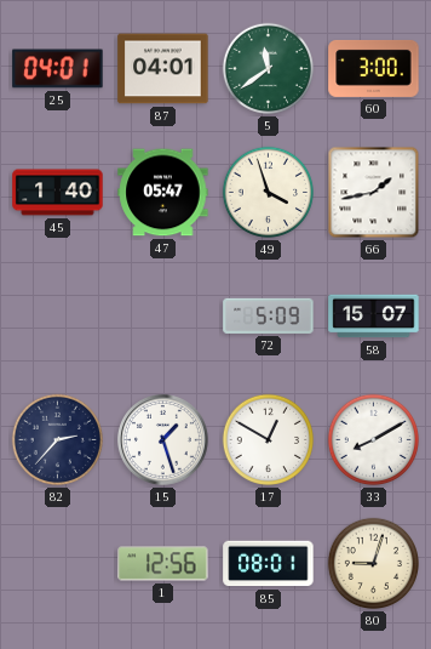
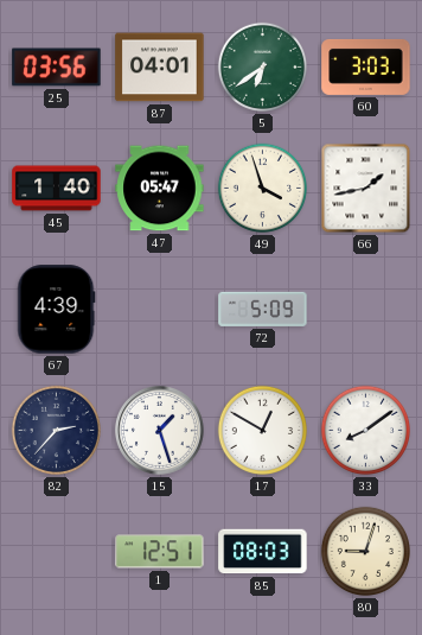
25: 04:01 -> 03:56
5: 11:39 -> 6:39
60: 3:00 -> 3:03
67: none -> 4:39
58: 15:07 -> none
33: 8:10 -> 8:09
1: 12:56 -> 12:51
85: 08:01 -> 08:03
